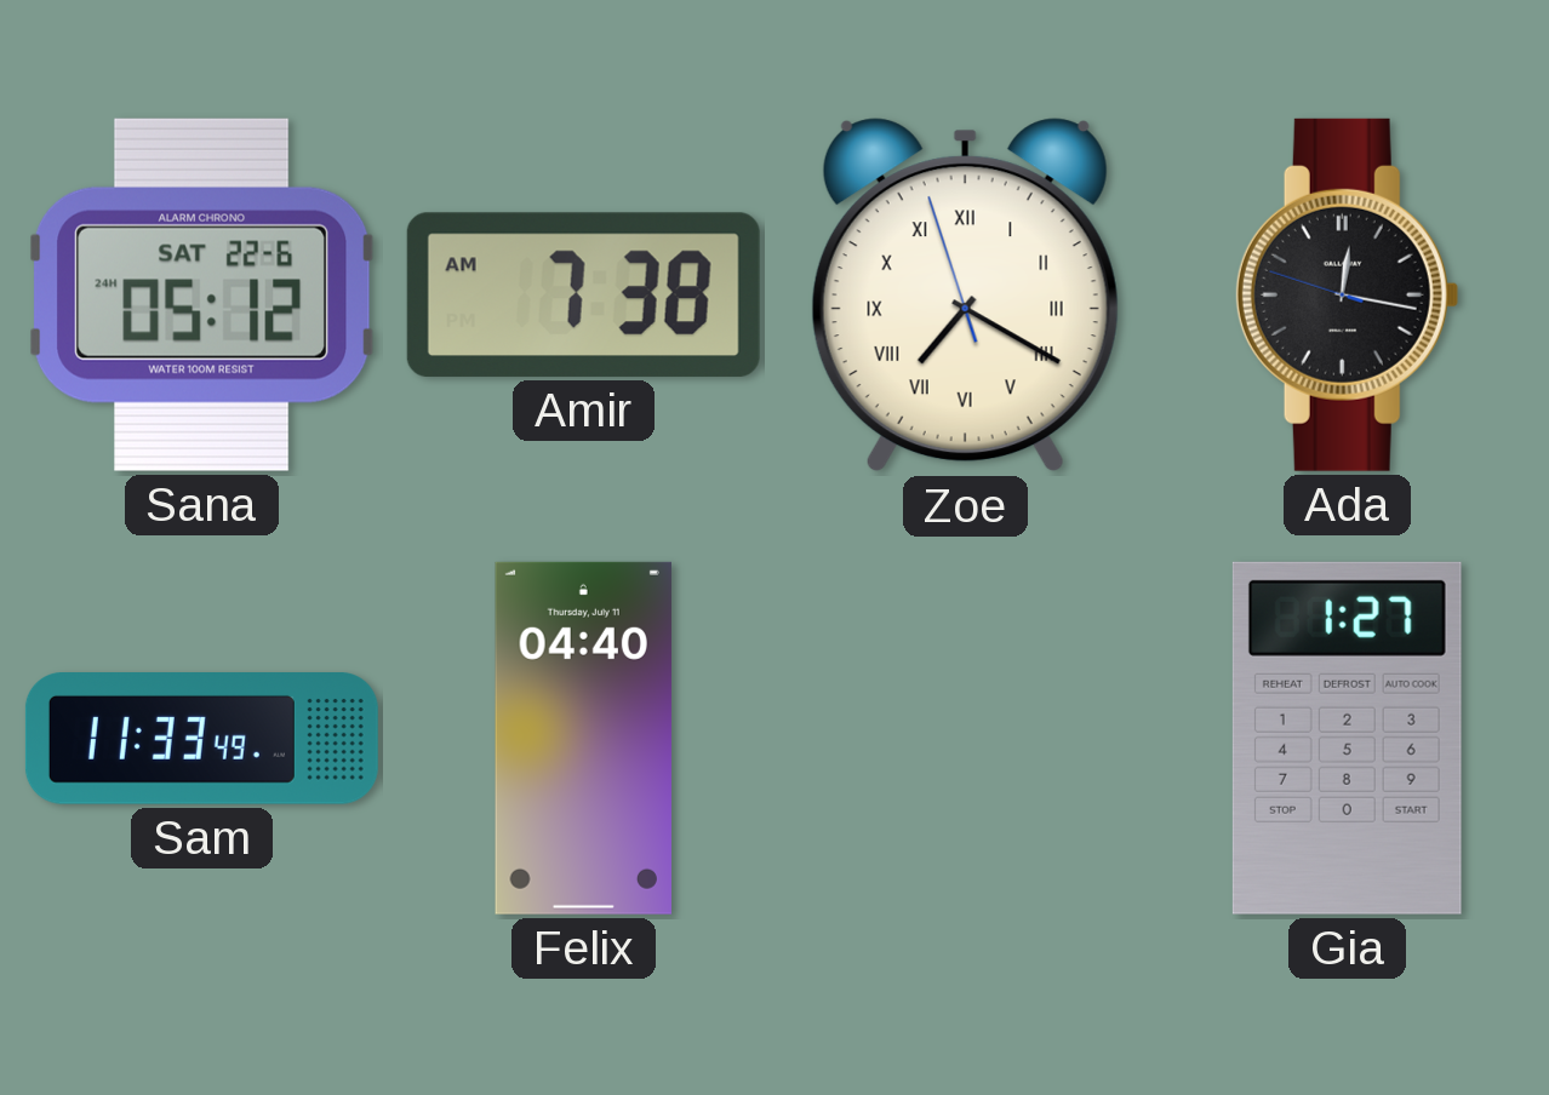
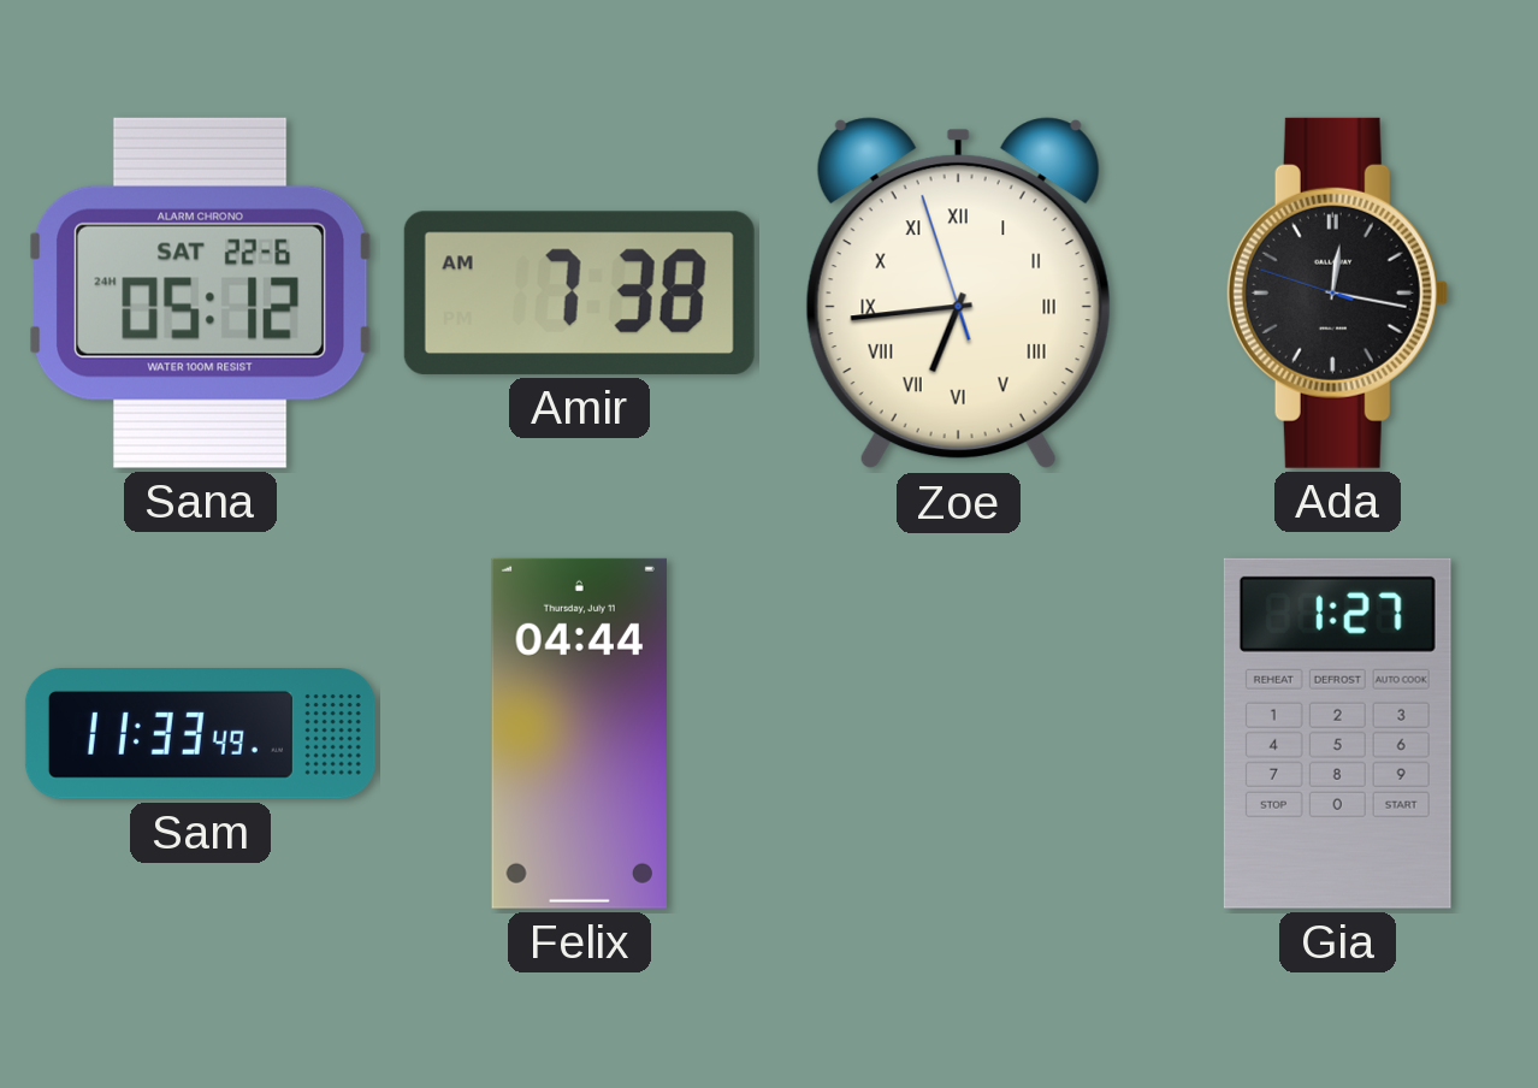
Zoe: 7:19 -> 6:43
Felix: 04:40 -> 04:44
